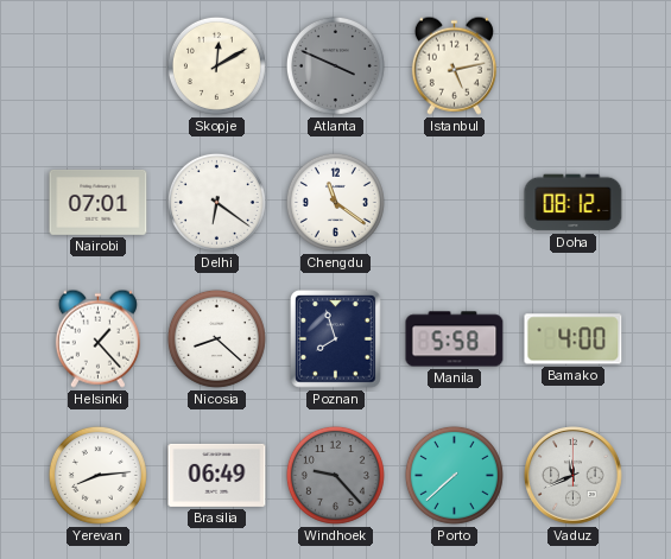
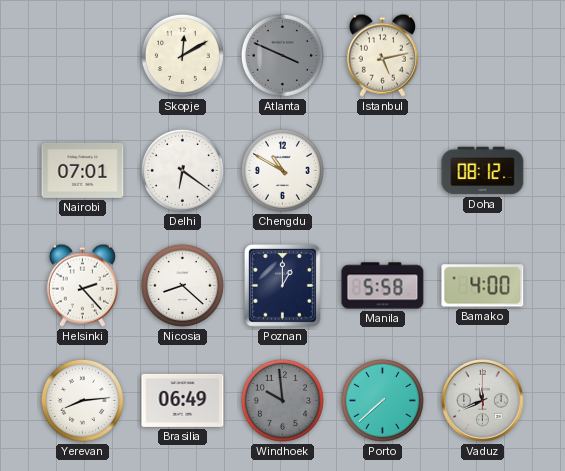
Chengdu: 11:21 -> 10:50
Helsinki: 1:23 -> 2:23
Poznan: 7:57 -> 1:00
Windhoek: 9:23 -> 9:59
